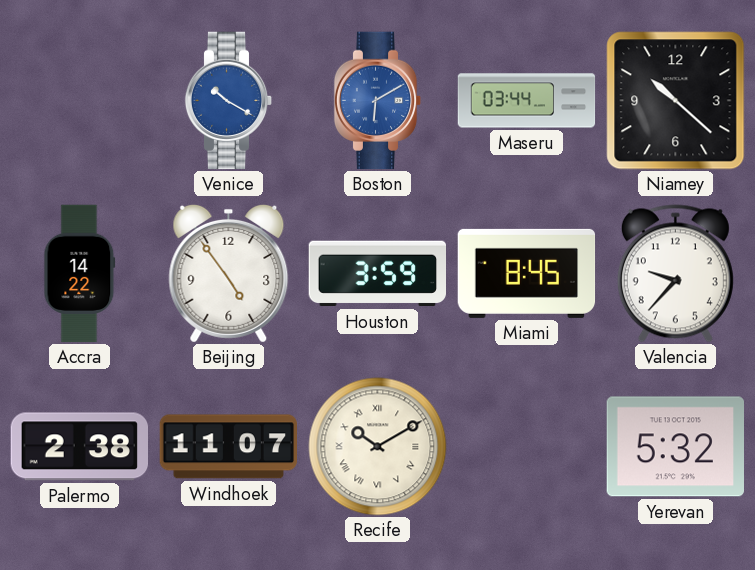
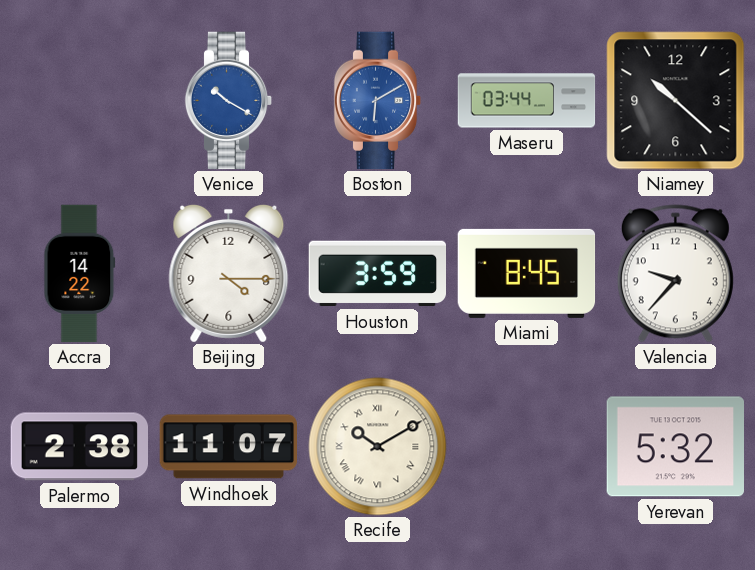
Beijing: 4:54 -> 4:15
